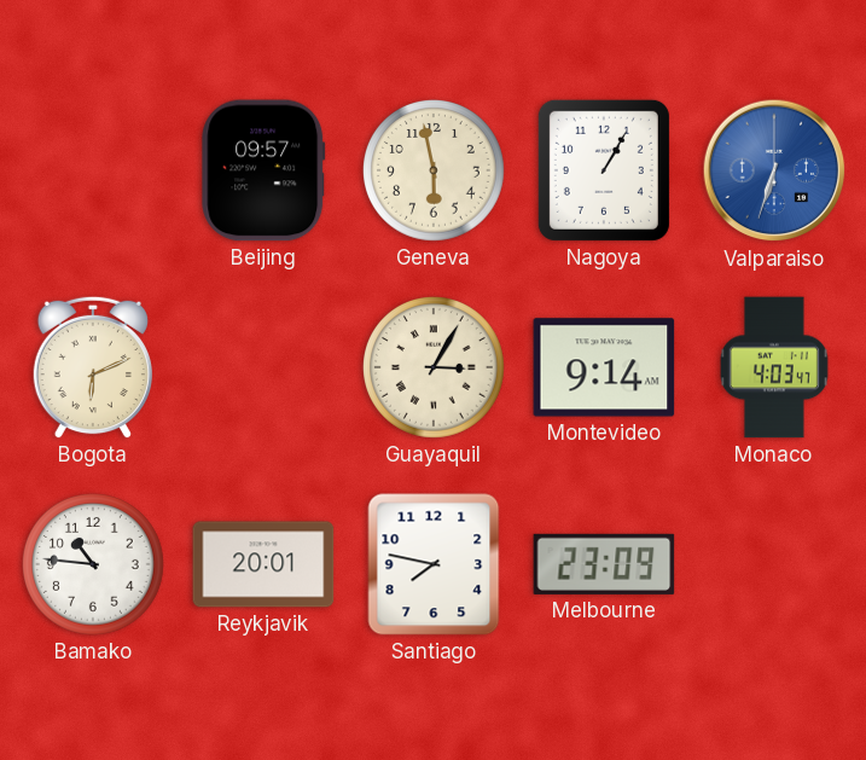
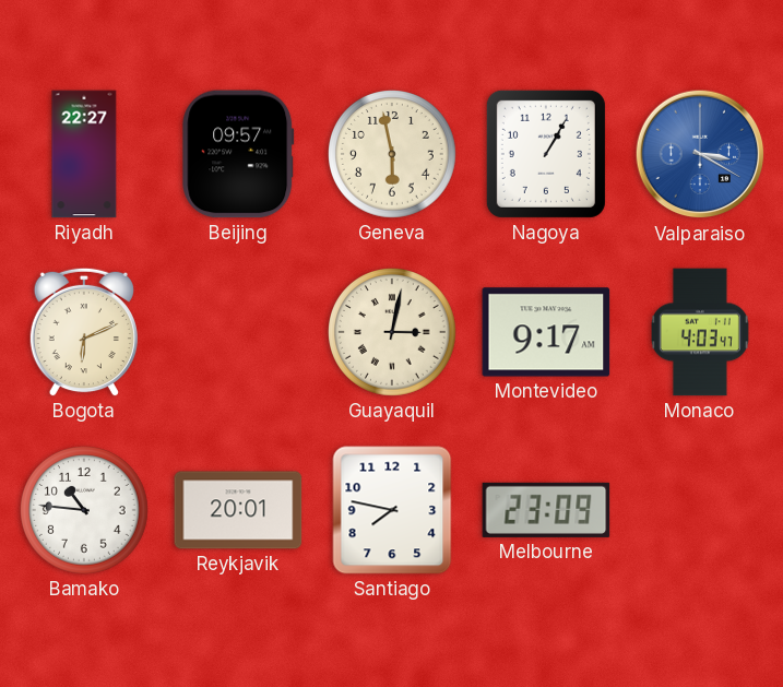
Riyadh: none -> 22:27
Valparaiso: 6:33 -> 3:20
Guayaquil: 3:05 -> 3:02
Montevideo: 9:14 -> 9:17
